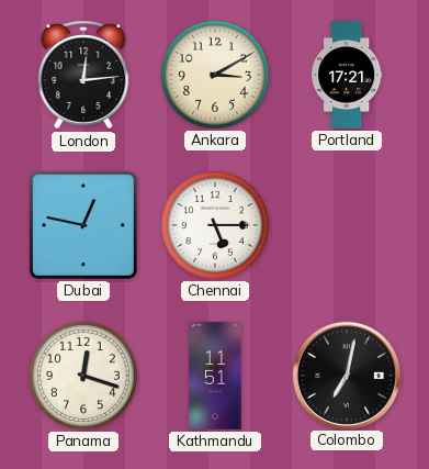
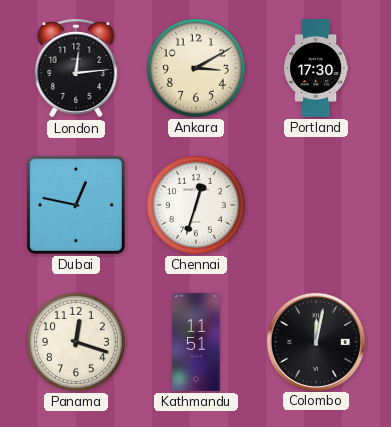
Portland: 17:21 -> 17:30
Chennai: 5:15 -> 12:33
Colombo: 7:02 -> 12:02
